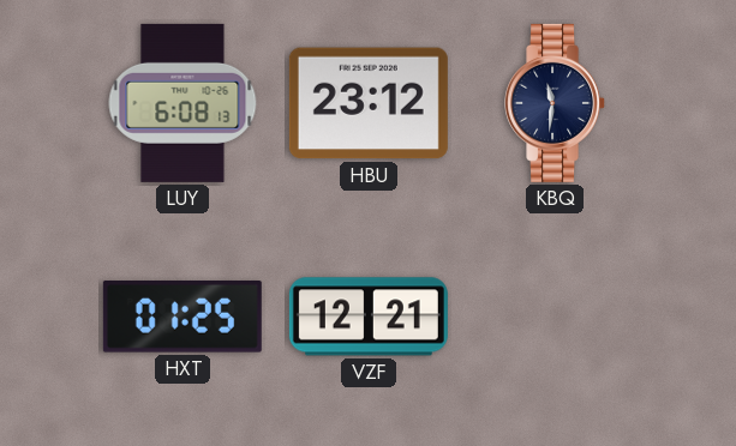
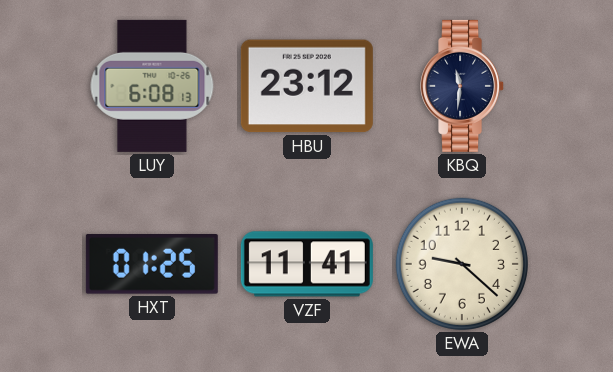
VZF: 12:21 -> 11:41
EWA: none -> 9:22
